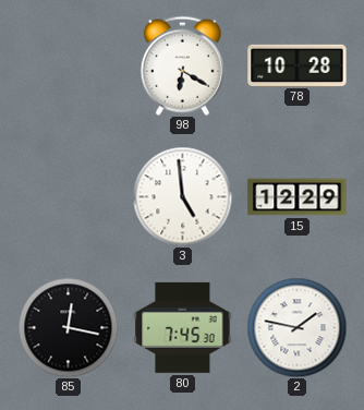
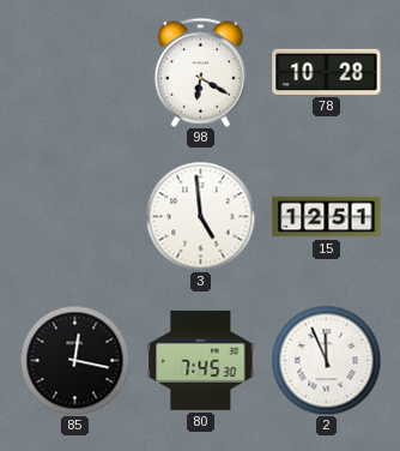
15: 12:29 -> 12:51
2: 1:47 -> 11:56
